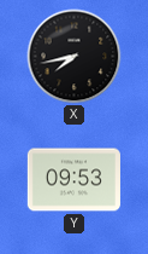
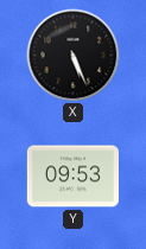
X: 7:43 -> 5:26
